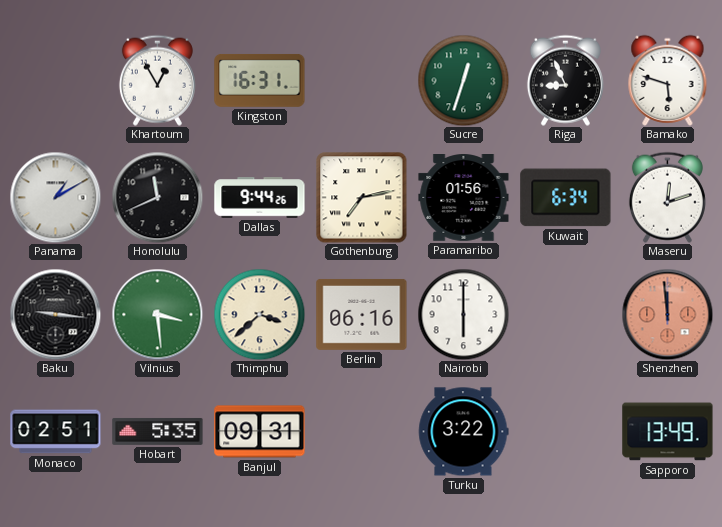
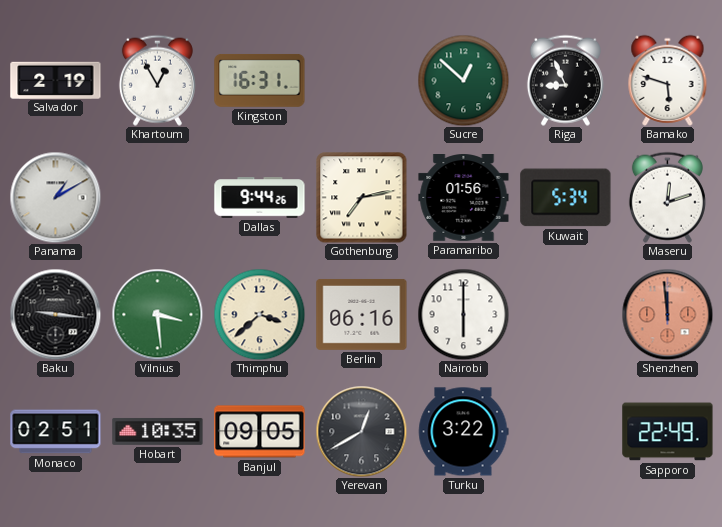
Salvador: none -> 2:19
Sucre: 12:33 -> 12:52
Honolulu: 11:41 -> none
Kuwait: 6:34 -> 5:34
Hobart: 5:35 -> 10:35
Banjul: 09:31 -> 09:05
Yerevan: none -> 12:40
Sapporo: 13:49 -> 22:49
